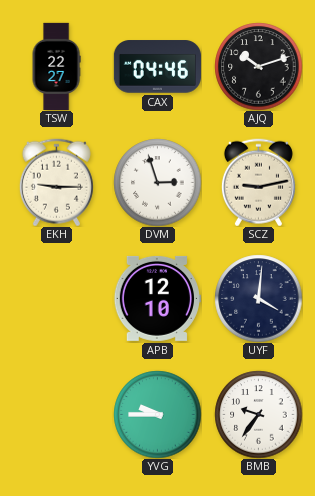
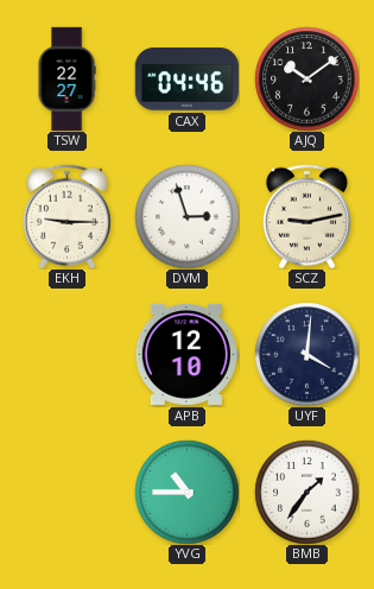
AJQ: 10:12 -> 10:09
YVG: 9:45 -> 10:45
BMB: 9:36 -> 1:36
